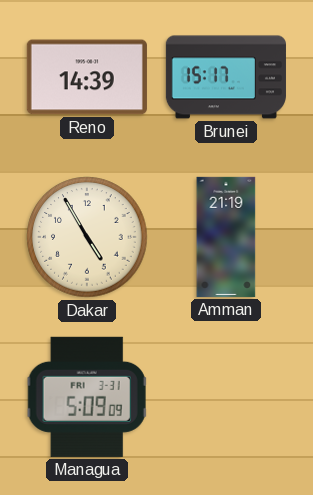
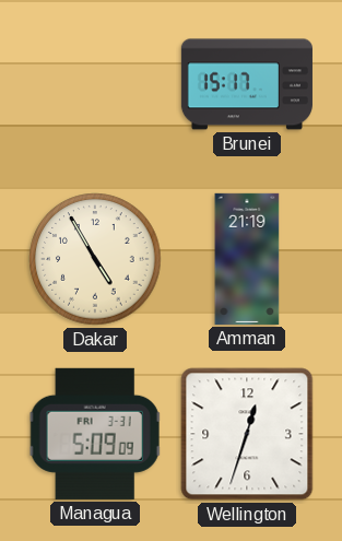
Reno: 14:39 -> none
Wellington: none -> 12:33
